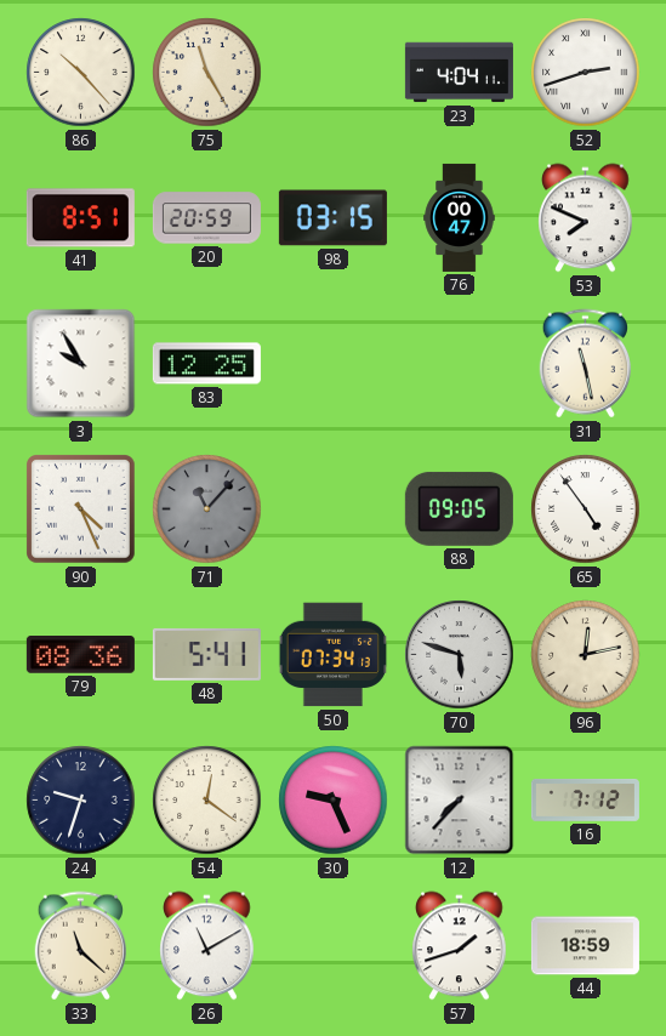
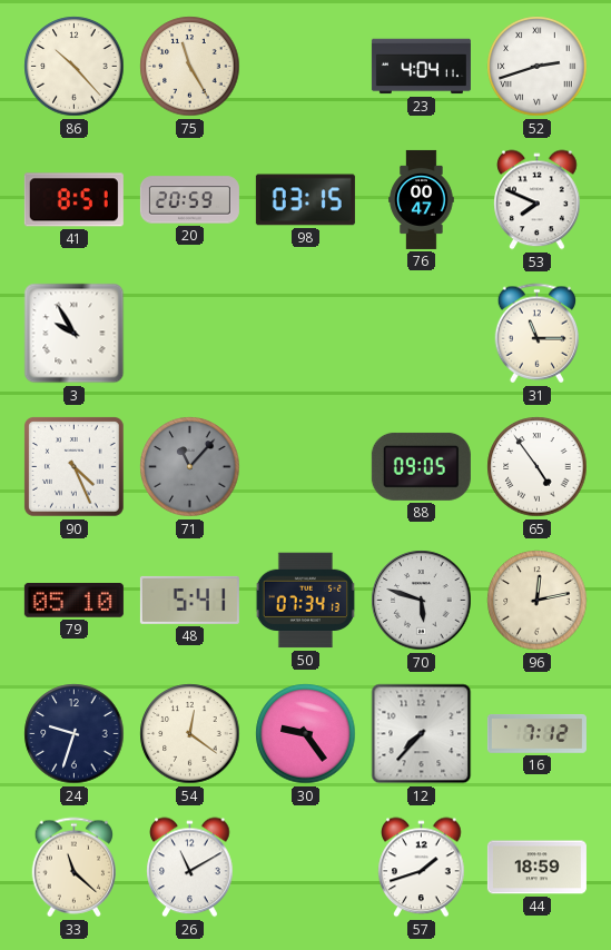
83: 12:25 -> none
31: 11:28 -> 11:15
79: 08:36 -> 05:10
30: 9:26 -> 9:24
